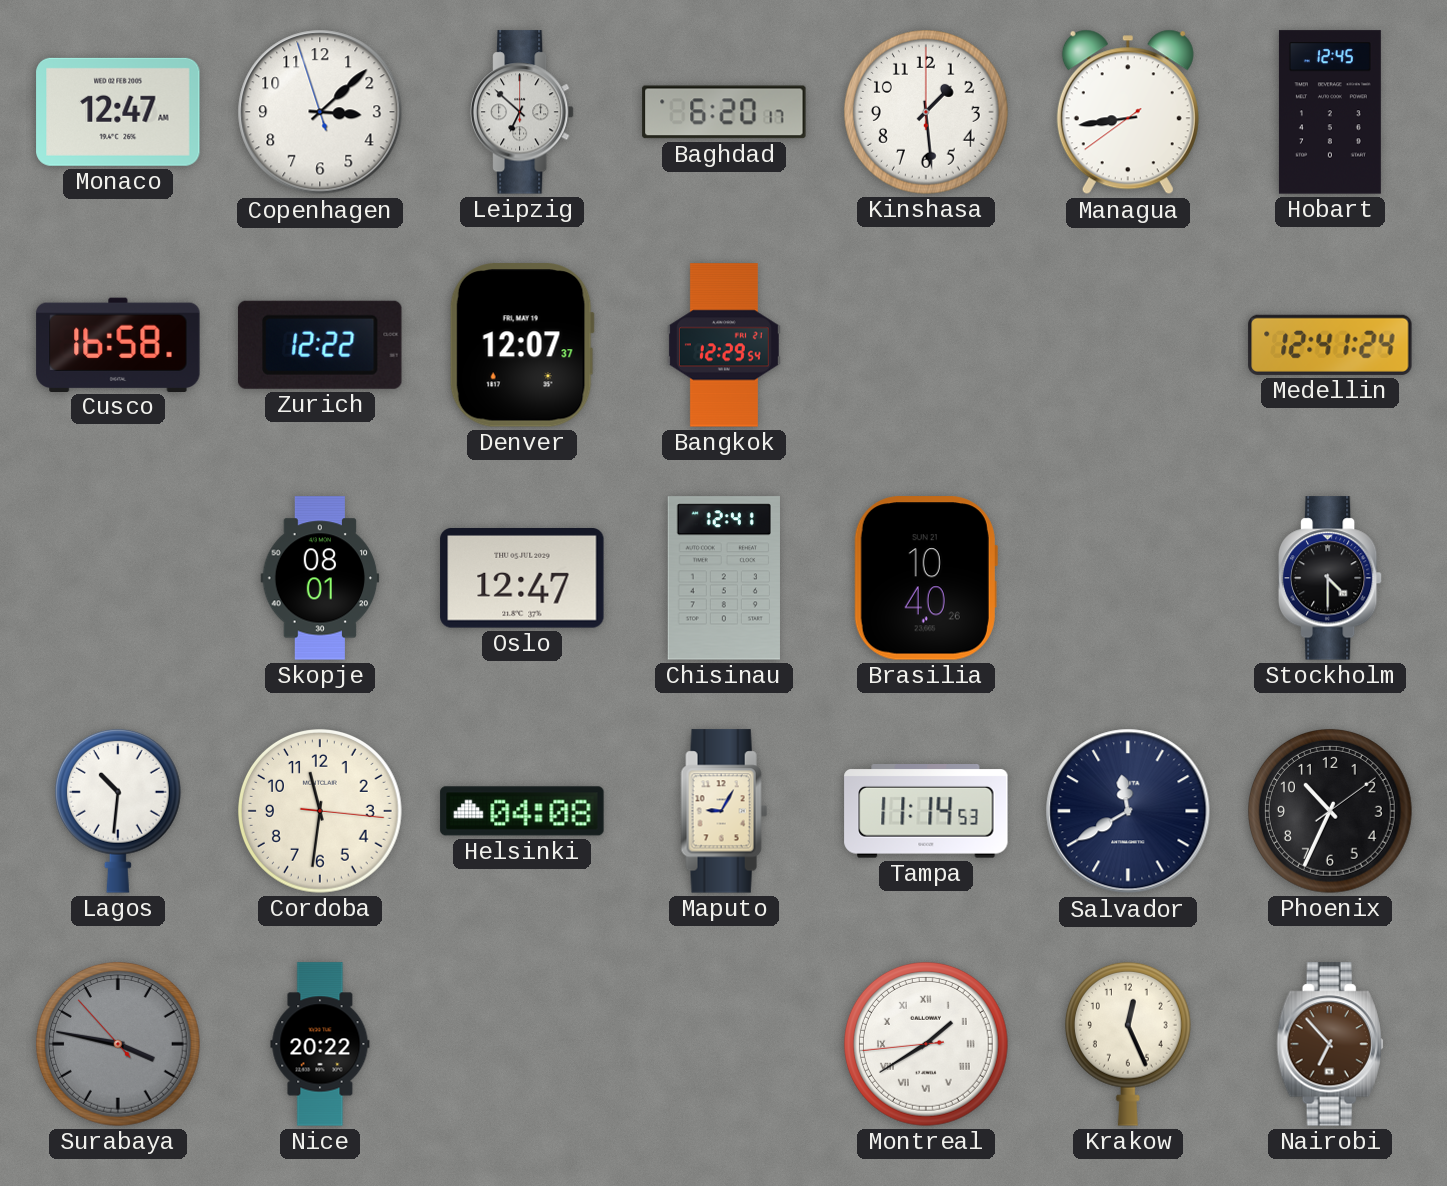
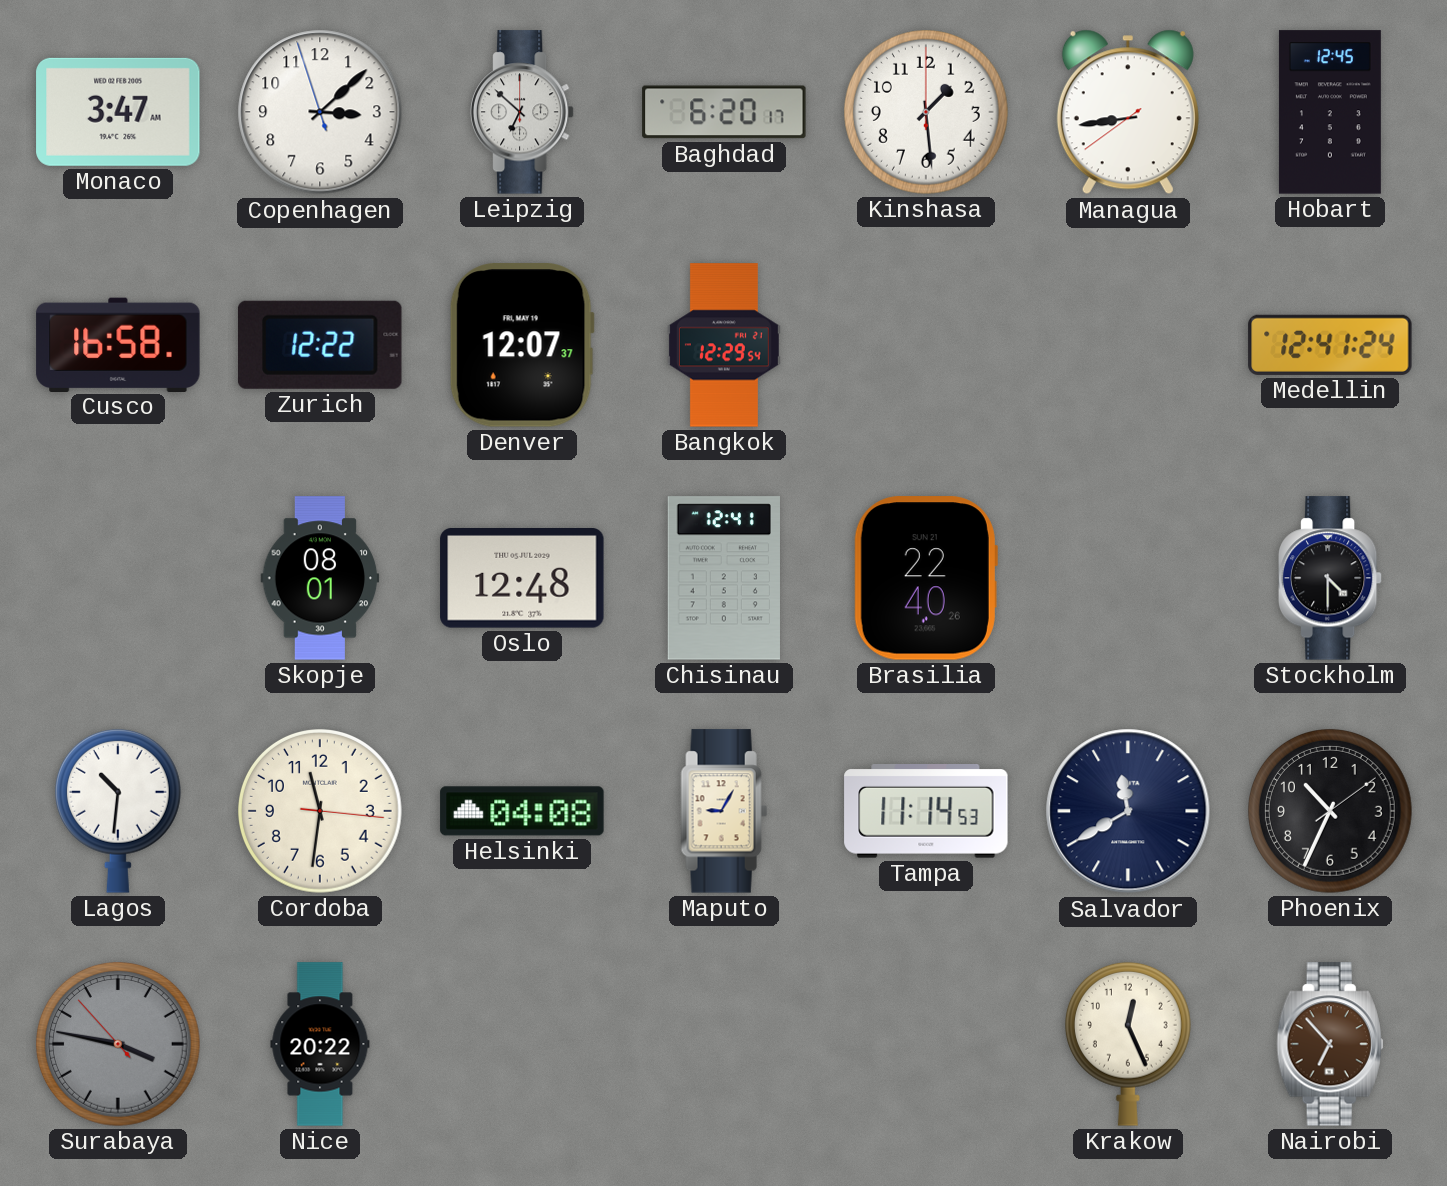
Monaco: 12:47 -> 3:47
Oslo: 12:47 -> 12:48
Brasilia: 10:40 -> 22:40
Montreal: 1:39 -> none
